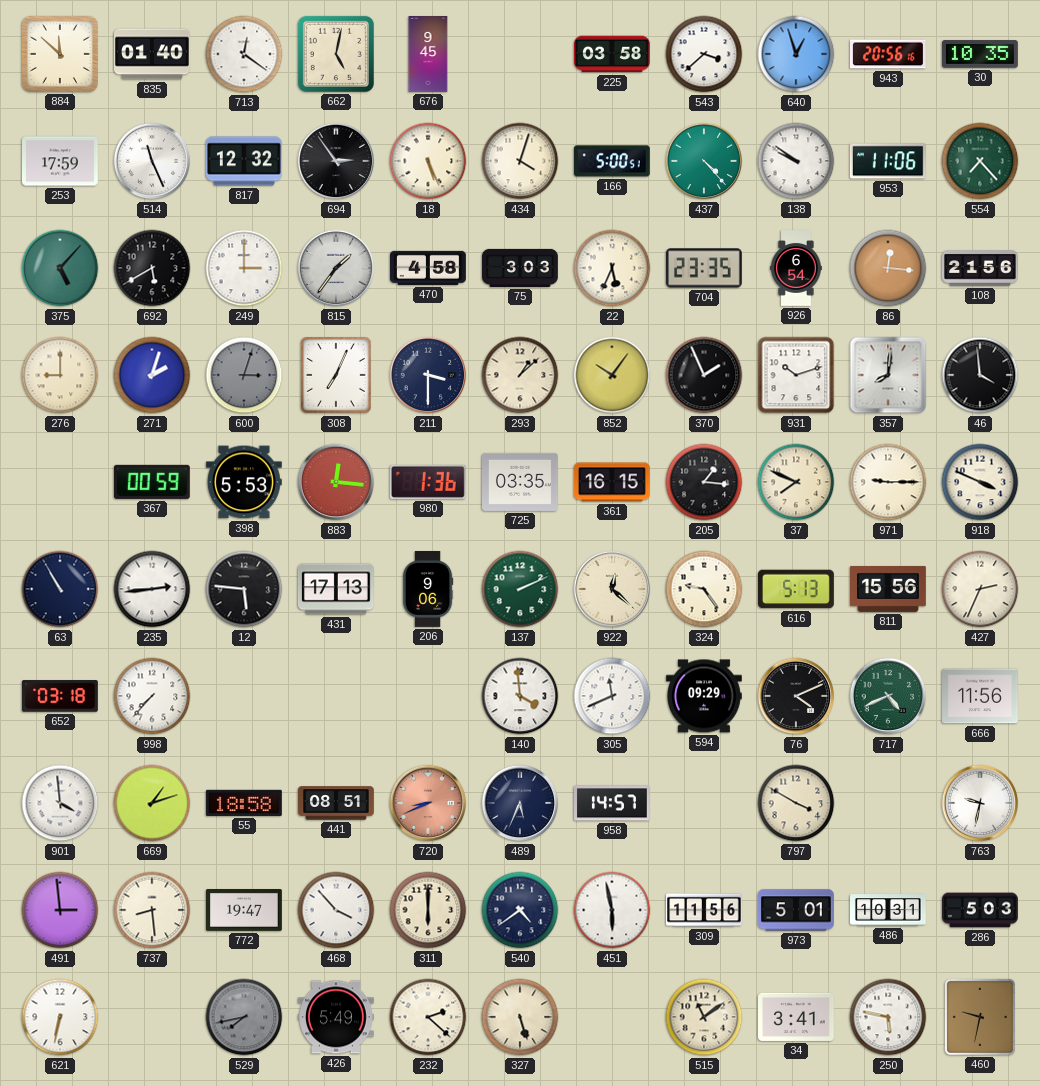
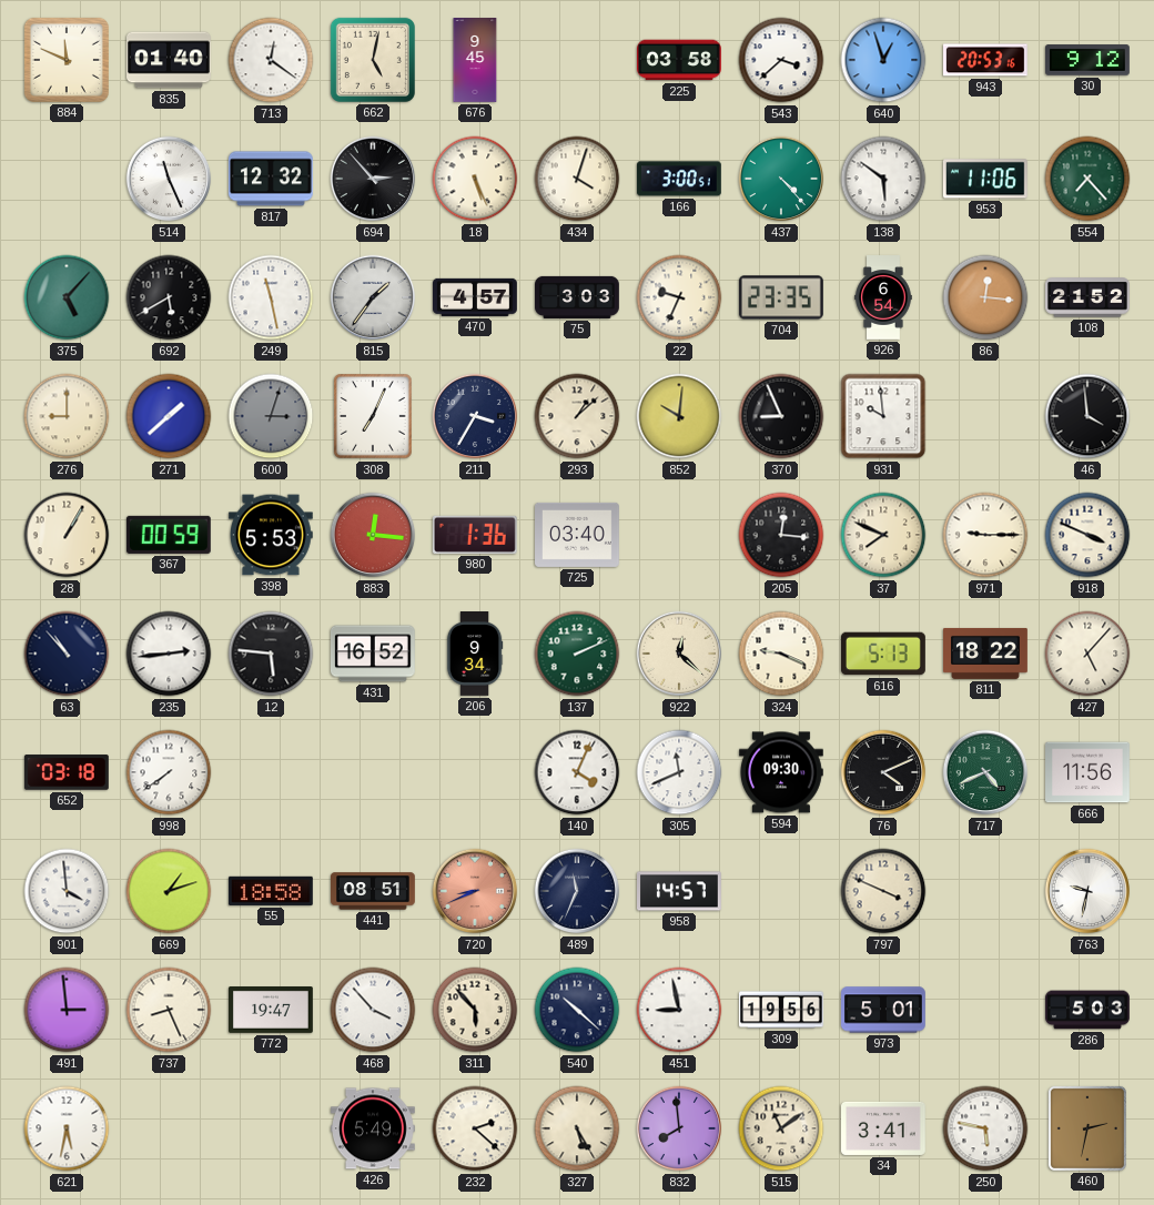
884: 11:52 -> 11:49
943: 20:56 -> 20:53
30: 10:35 -> 9:12
253: 17:59 -> none
694: 2:54 -> 2:53
166: 5:00 -> 3:00
138: 9:51 -> 5:51
249: 3:00 -> 11:28
470: 4:58 -> 4:57
22: 5:34 -> 9:34
108: 21:56 -> 21:52
271: 2:03 -> 1:38
211: 3:30 -> 3:35
852: 10:06 -> 10:01
370: 1:56 -> 8:56
931: 10:12 -> 9:59
357: 8:01 -> none
28: none -> 1:05
725: 03:35 -> 03:40
361: 16:15 -> none
205: 1:16 -> 12:16
63: 10:55 -> 10:53
431: 17:13 -> 16:52
206: 9:06 -> 9:34
324: 9:24 -> 9:19
811: 15:56 -> 18:22
427: 2:34 -> 5:07
998: 7:37 -> 7:39
140: 3:59 -> 4:04
594: 09:29 -> 09:30
489: 5:34 -> 11:34
797: 3:50 -> 3:49
737: 8:29 -> 8:26
311: 6:00 -> 5:53
540: 4:39 -> 10:22
451: 5:58 -> 8:58
309: 11:56 -> 19:56
486: 10:31 -> none
621: 6:32 -> 5:32
529: 7:43 -> none
327: 5:27 -> 5:25
832: none -> 7:59
460: 9:32 -> 2:32
